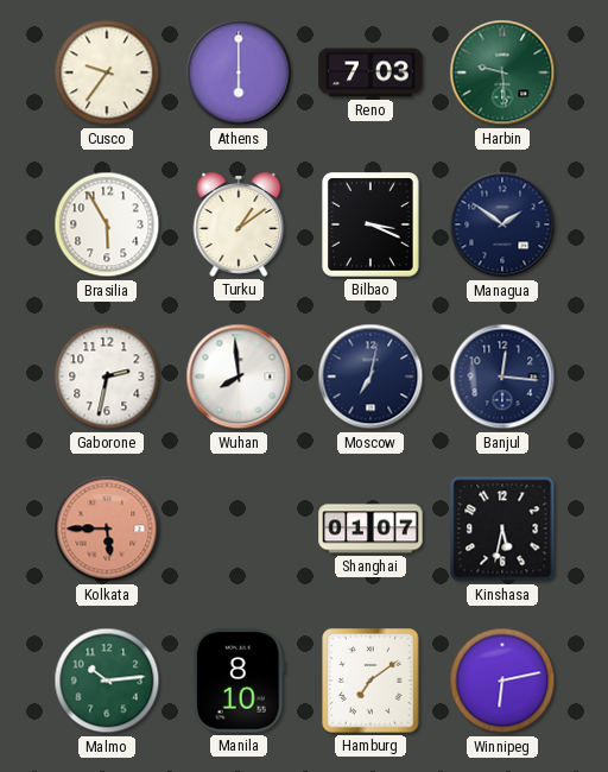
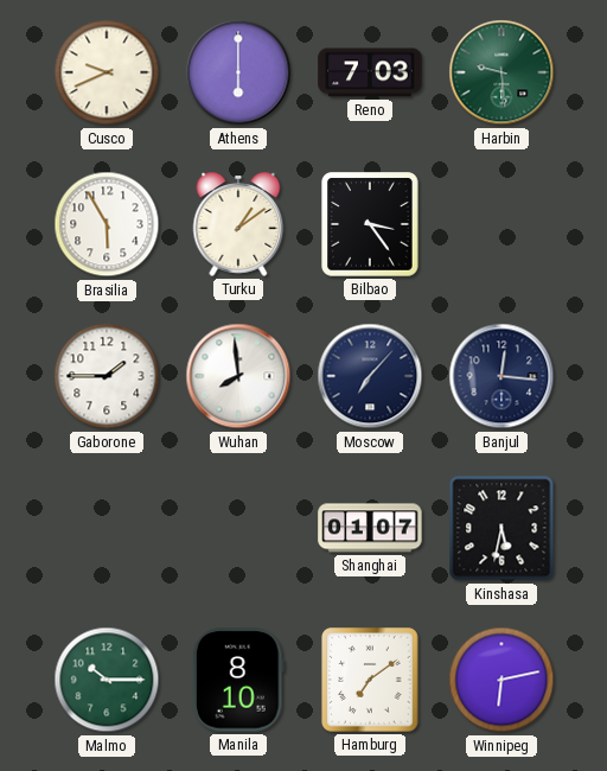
Cusco: 9:36 -> 9:41
Bilbao: 3:19 -> 3:24
Managua: 1:51 -> none
Gaborone: 2:32 -> 1:45
Moscow: 7:02 -> 7:07
Kolkata: 5:45 -> none
Malmo: 10:14 -> 10:15
